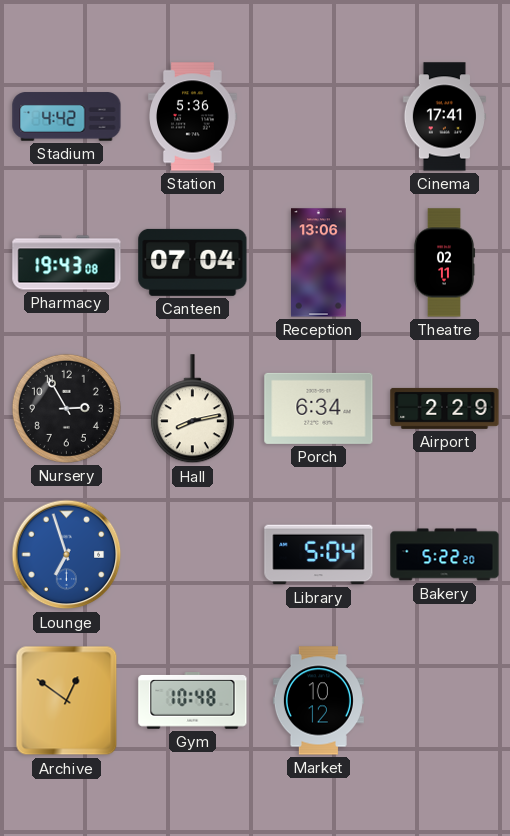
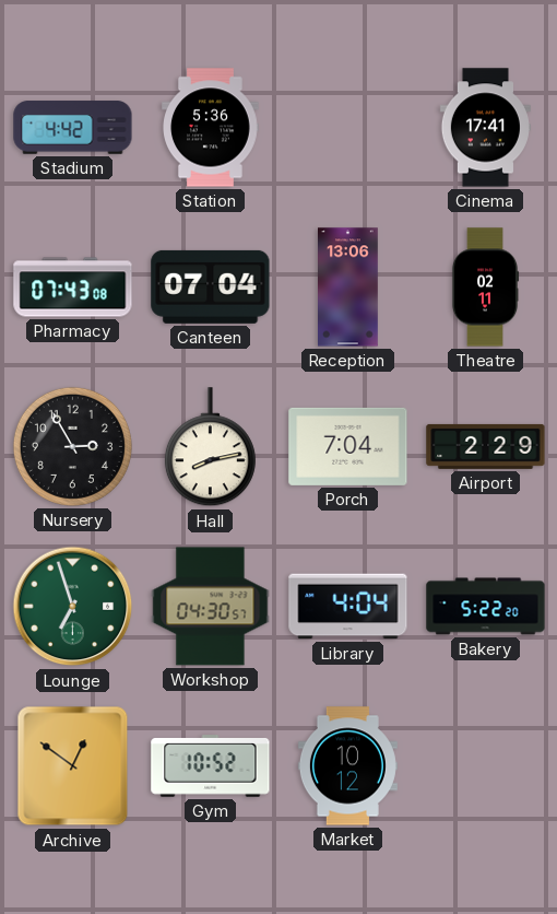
Pharmacy: 19:43 -> 07:43
Porch: 6:34 -> 7:04
Lounge dial: blue -> green
Workshop: none -> 04:30
Library: 5:04 -> 4:04
Gym: 10:48 -> 10:52
